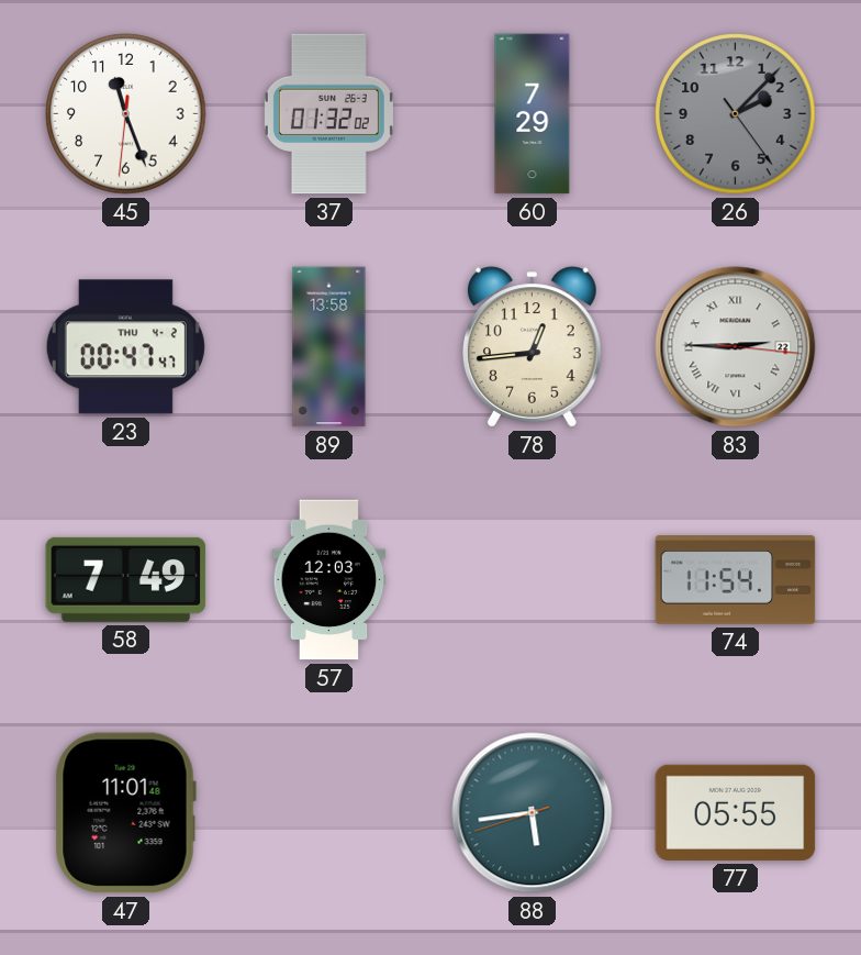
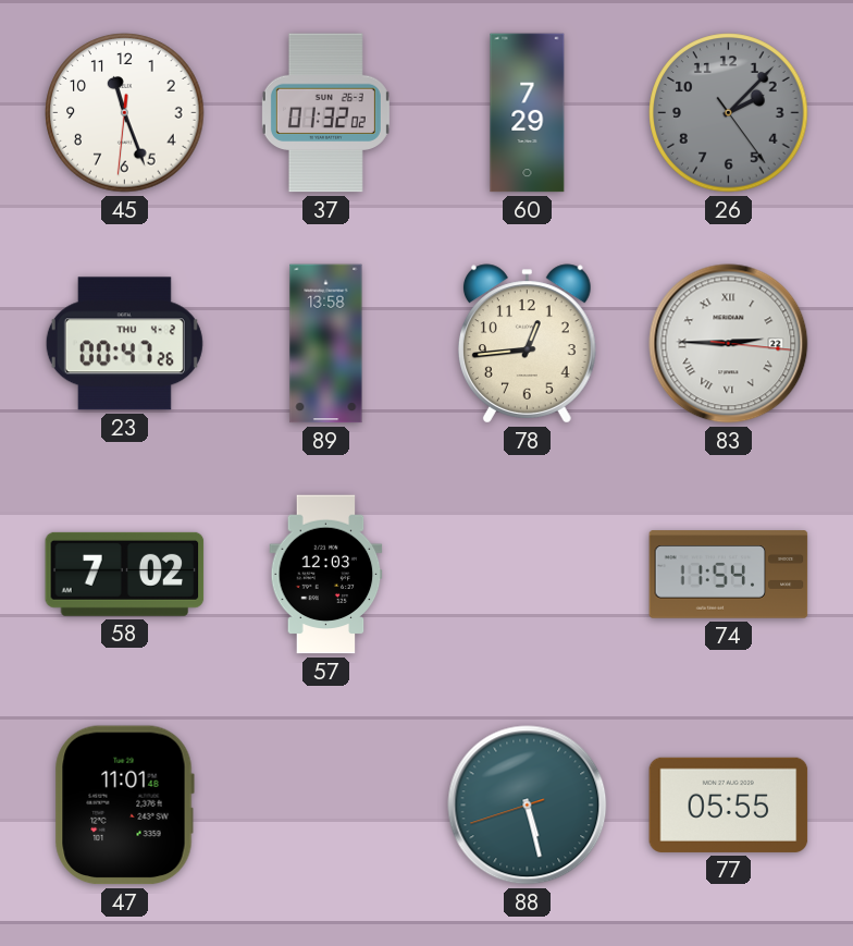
23: 00:47:47 -> 00:47:26
58: 7:49 -> 7:02
88: 5:43 -> 5:27
